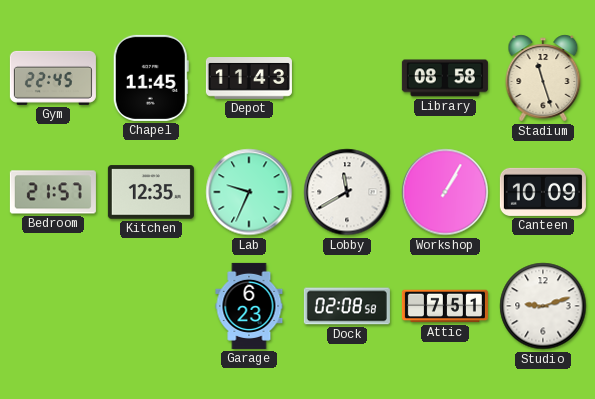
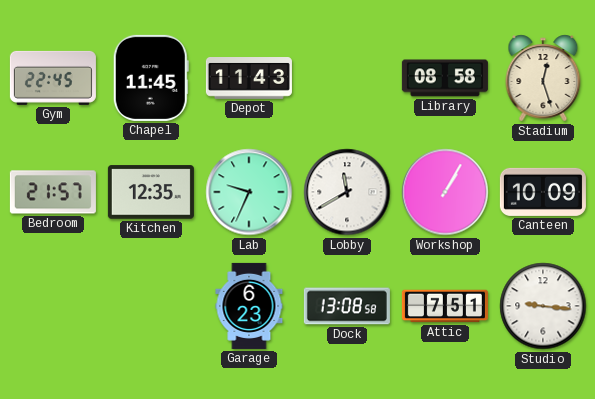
Stadium: 11:27 -> 12:27
Dock: 02:08 -> 13:08
Studio: 9:12 -> 9:16
